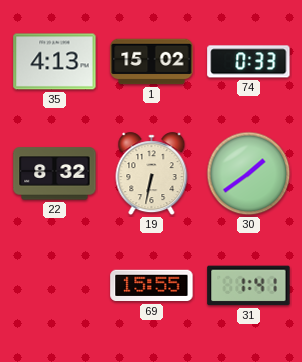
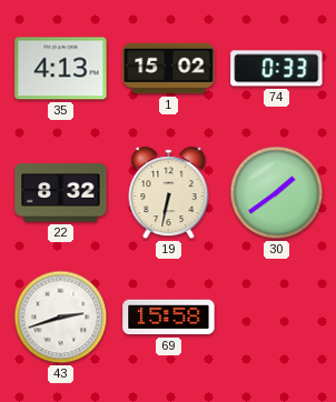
43: none -> 2:42
69: 15:55 -> 15:58
31: 1:41 -> none
